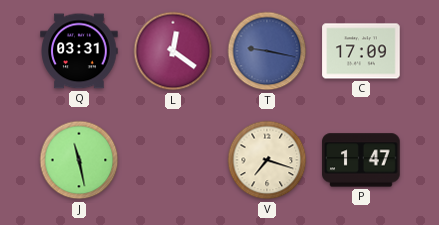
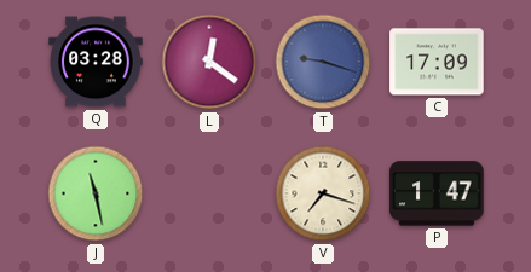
Q: 03:31 -> 03:28
T: 9:17 -> 9:18
